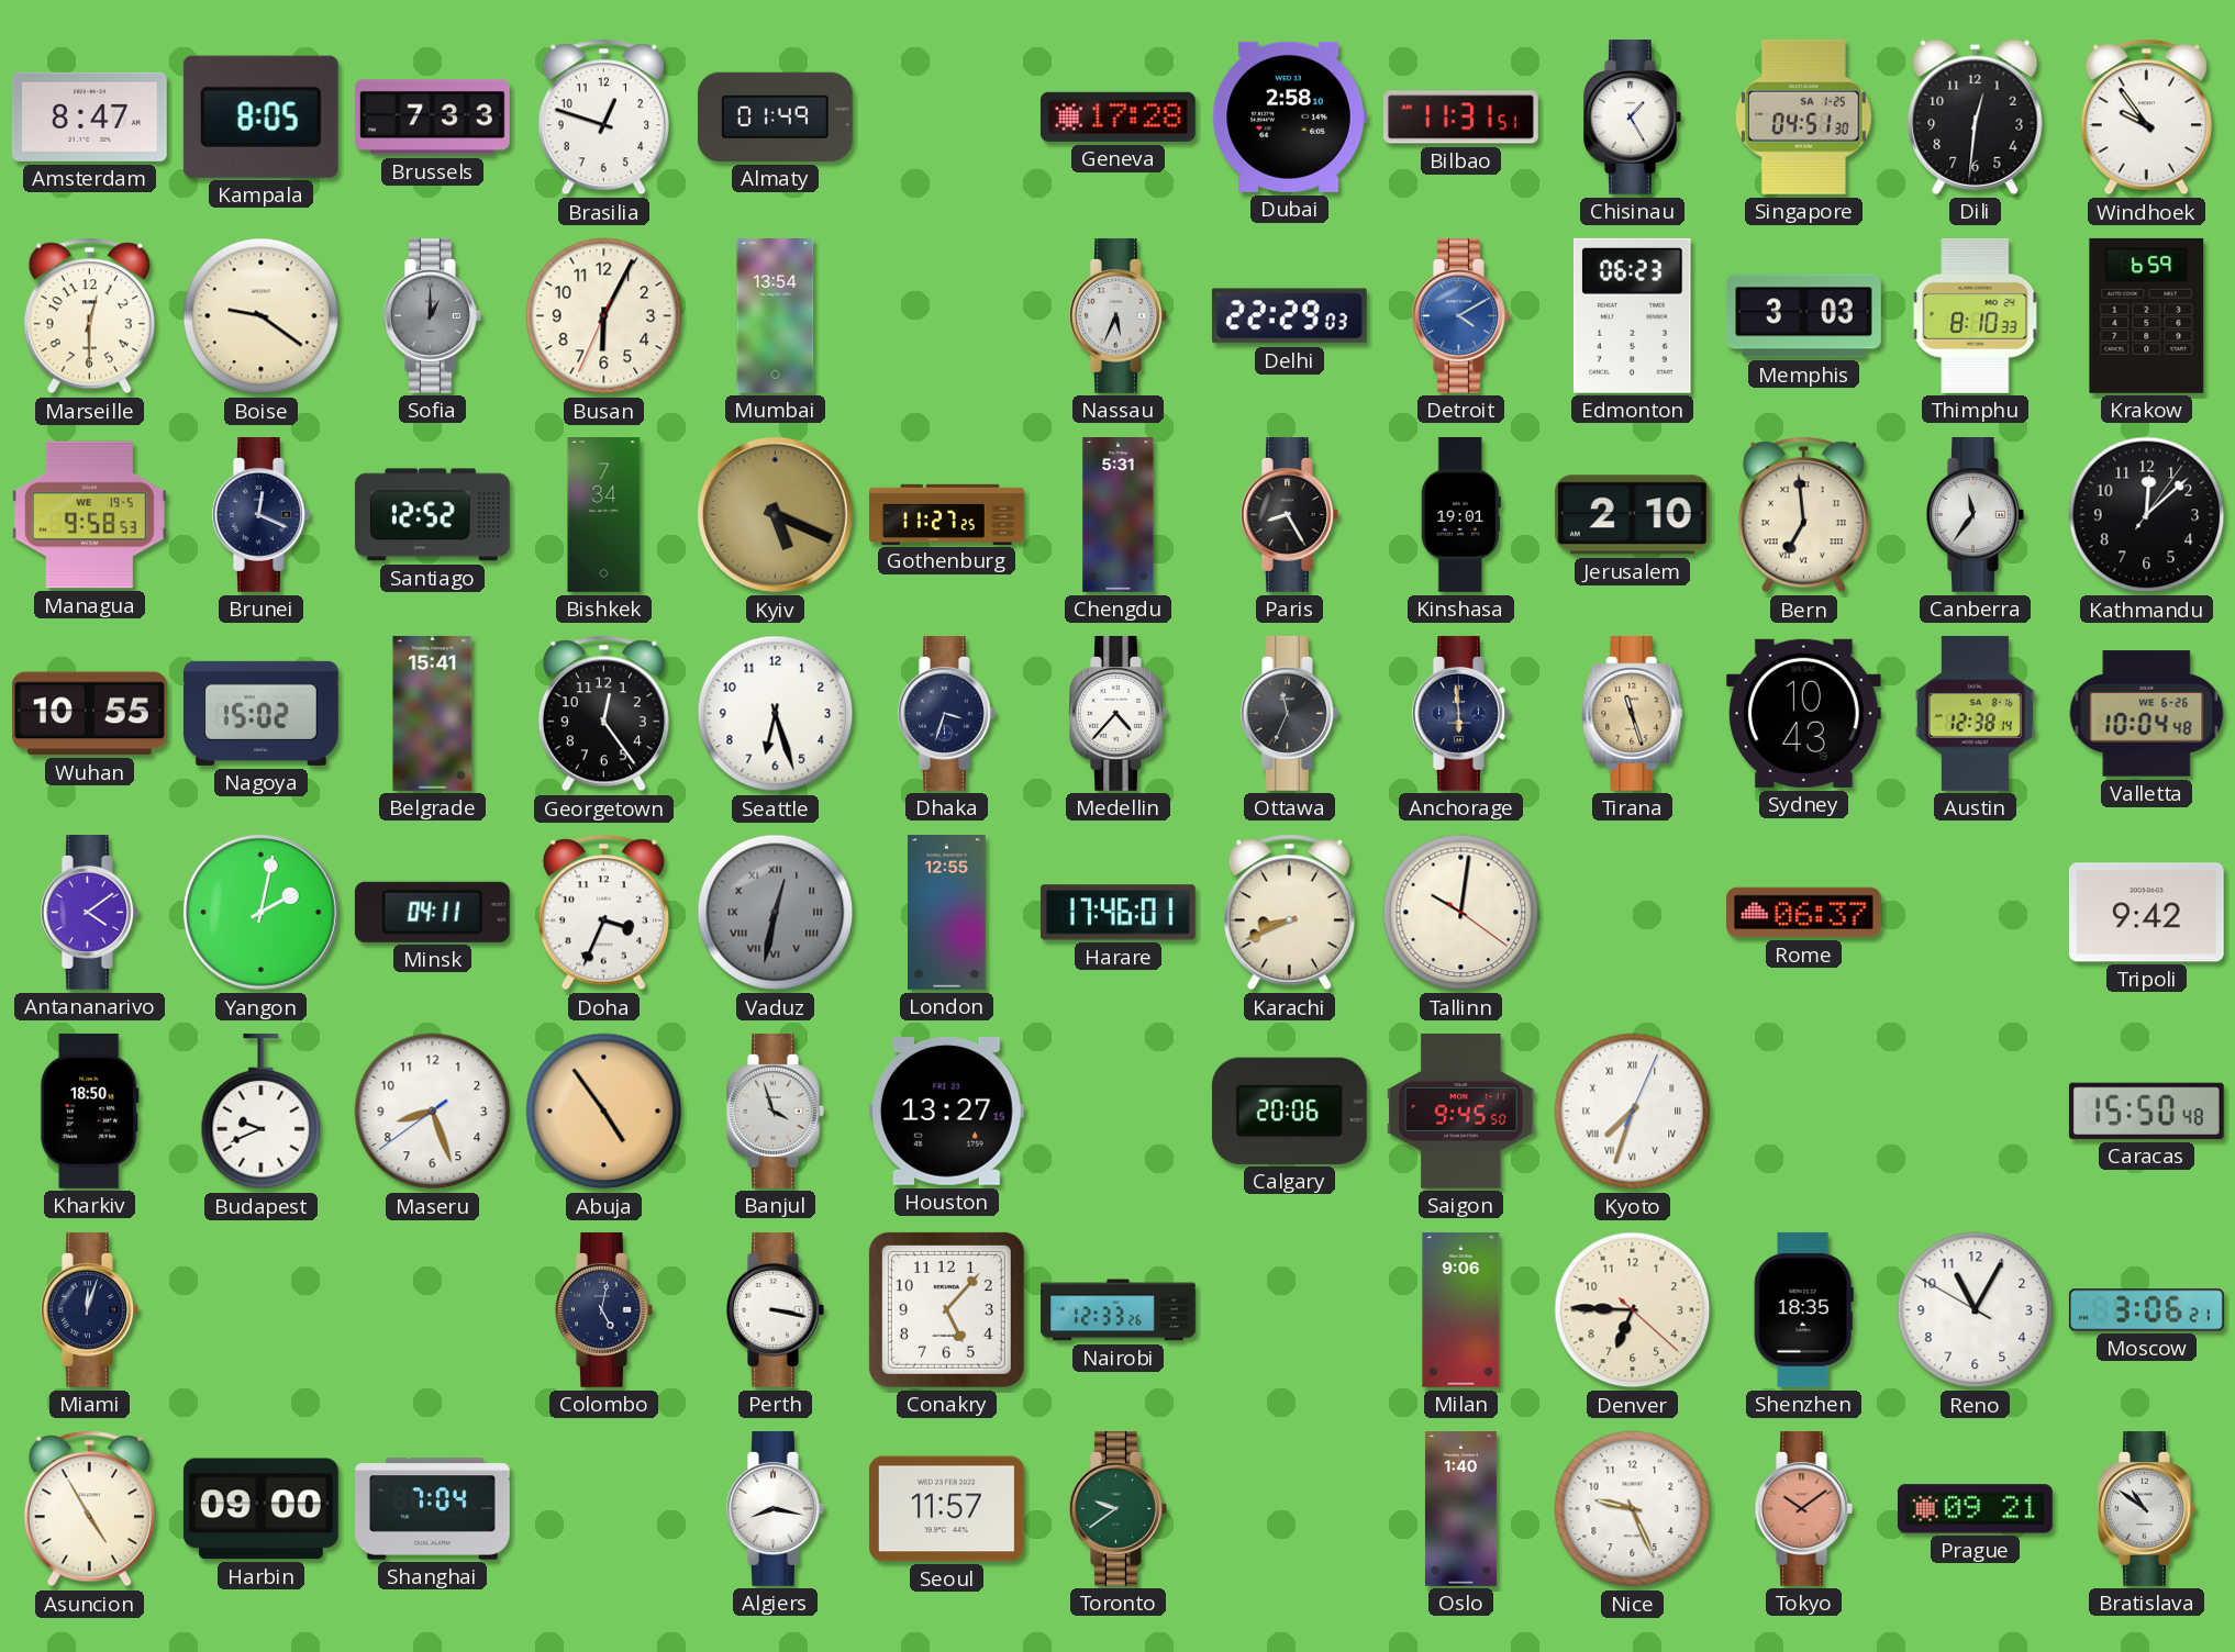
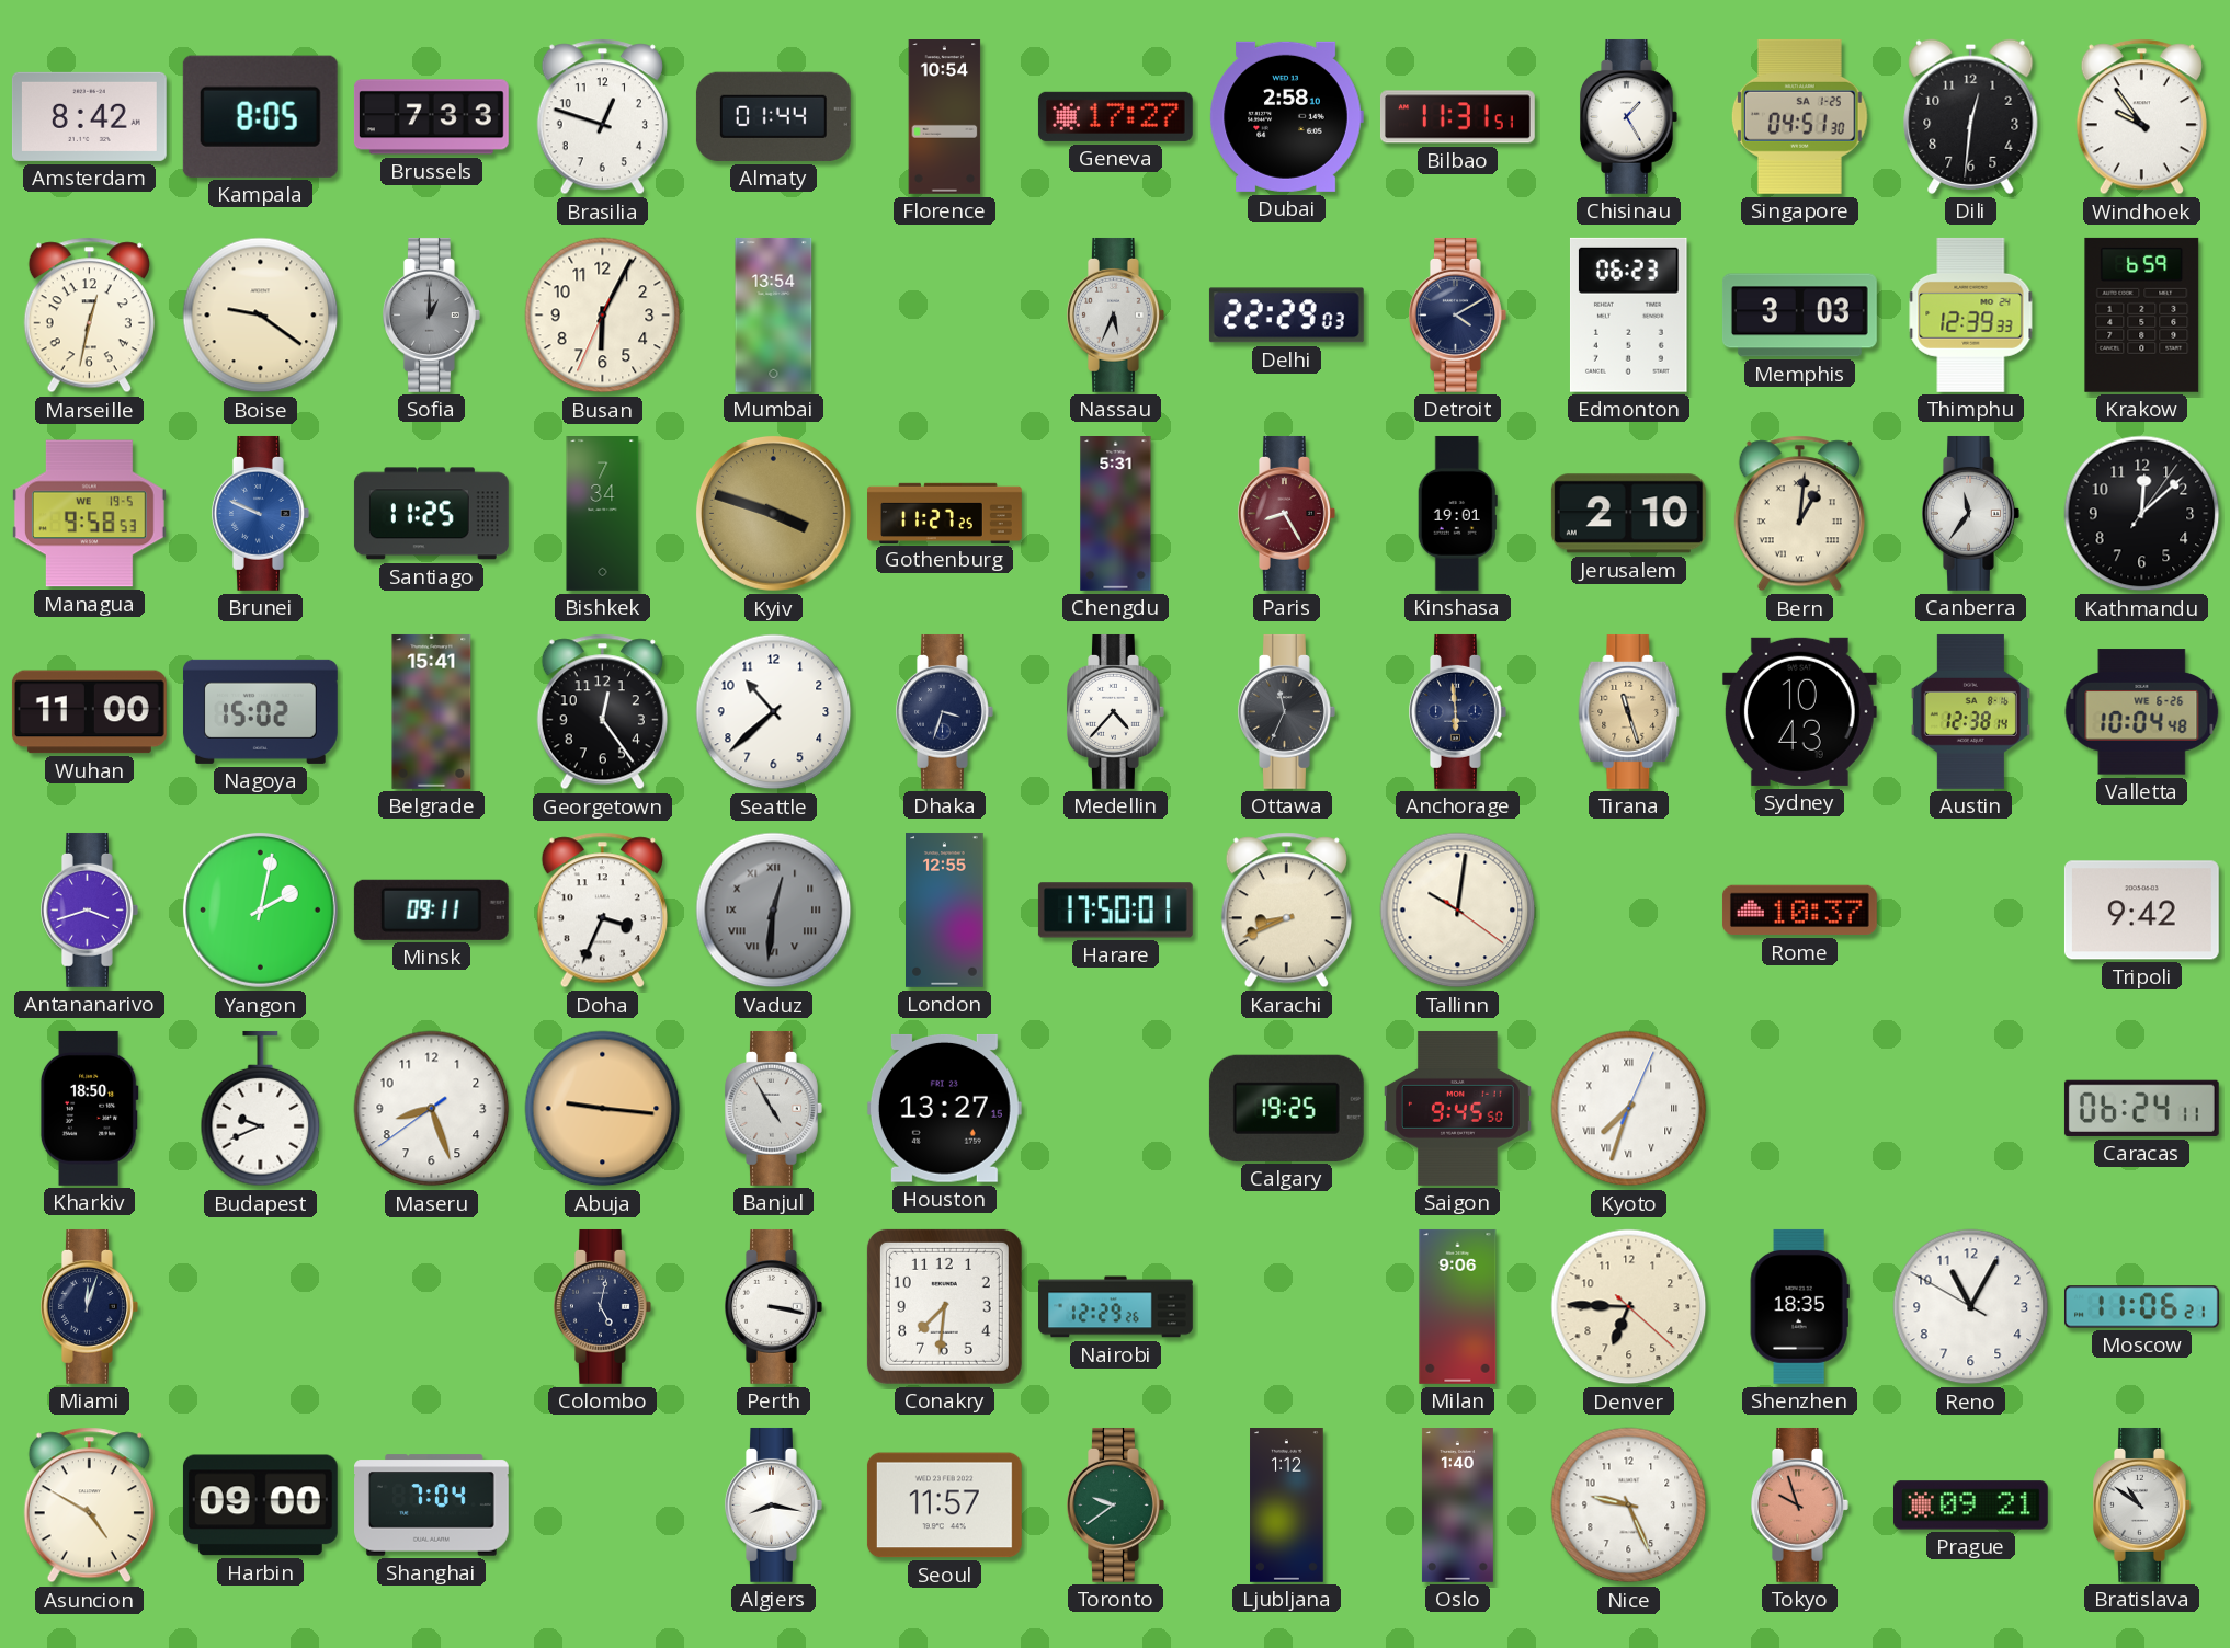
Amsterdam: 8:47 -> 8:42
Almaty: 01:49 -> 01:44
Florence: none -> 10:54
Geneva: 17:28 -> 17:27
Marseille: 12:30 -> 12:32
Detroit dial: blue -> navy
Thimphu: 8:10 -> 12:39
Brunei: 12:19 -> 9:49
Brunei dial: navy -> blue
Santiago: 12:52 -> 11:25
Kyiv: 5:19 -> 3:48
Paris dial: black -> burgundy
Bern: 6:59 -> 1:01
Wuhan: 10:55 -> 11:00
Seattle: 6:27 -> 10:38
Antananarivo: 4:09 -> 3:42
Minsk: 04:11 -> 09:11
Vaduz: 12:32 -> 12:31
Harare: 17:46 -> 17:50
Rome: 06:37 -> 10:37
Abuja: 4:54 -> 9:16
Banjul: 3:57 -> 4:55
Calgary: 20:06 -> 19:25
Caracas: 15:50 -> 06:24
Conakry: 5:07 -> 7:31
Nairobi: 12:33 -> 12:29
Moscow: 3:06 -> 11:06
Asuncion: 4:55 -> 4:50
Ljubljana: none -> 1:12
Tokyo: 10:09 -> 9:57
